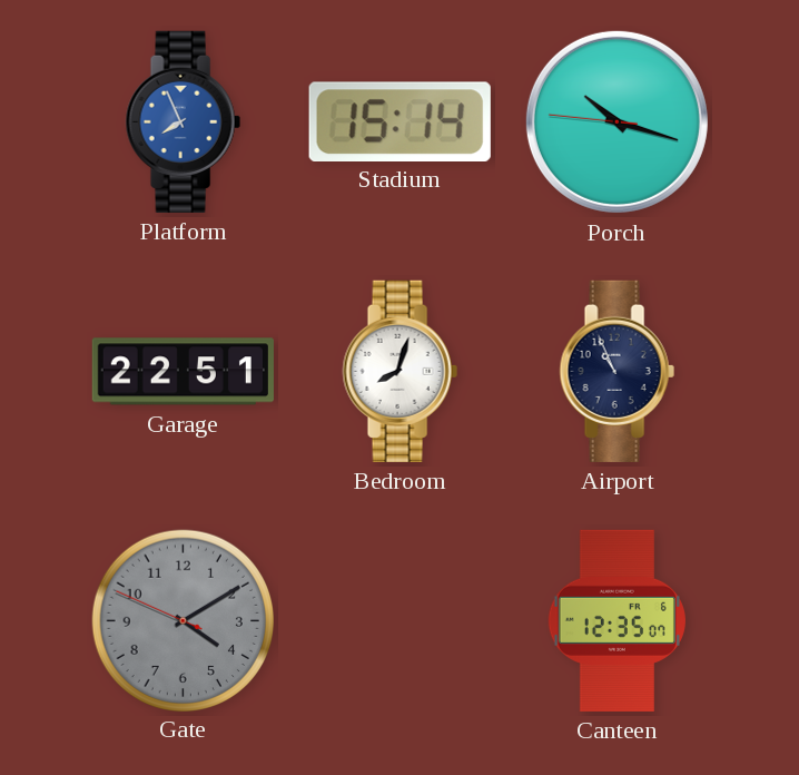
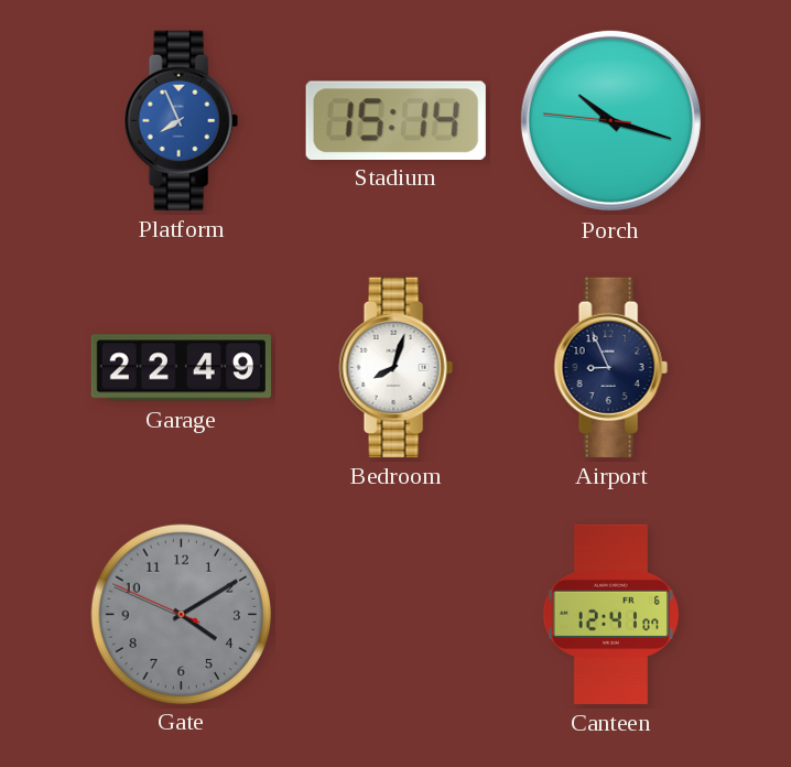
Garage: 22:51 -> 22:49
Airport: 10:56 -> 8:56
Canteen: 12:35 -> 12:41
